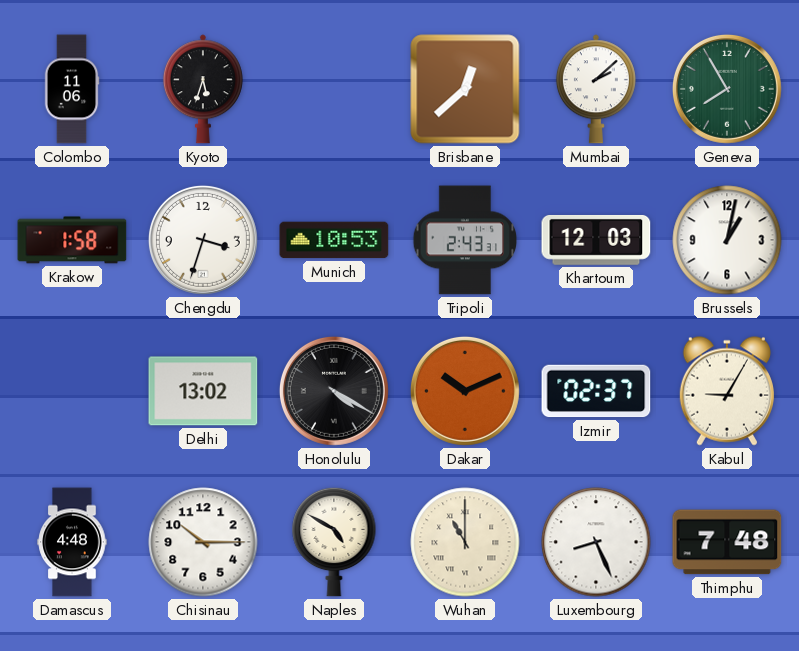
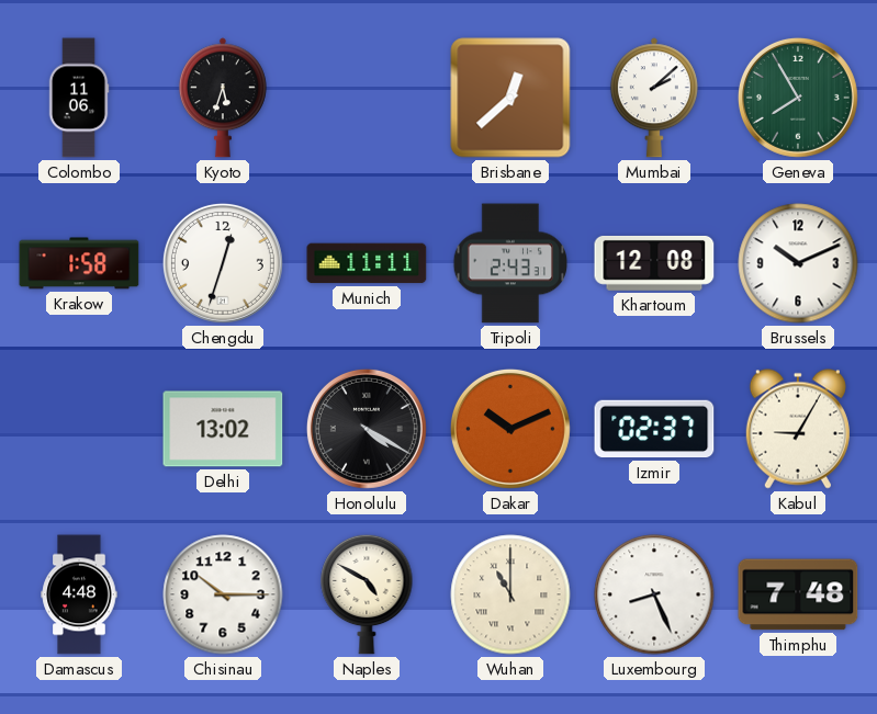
Chengdu: 3:33 -> 12:33
Munich: 10:53 -> 11:11
Khartoum: 12:03 -> 12:08
Brussels: 1:02 -> 10:11
